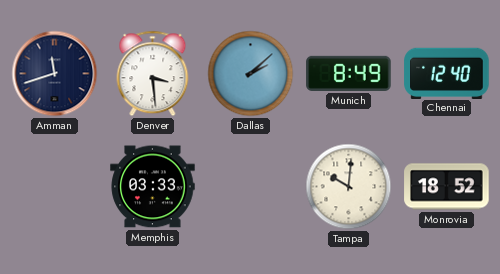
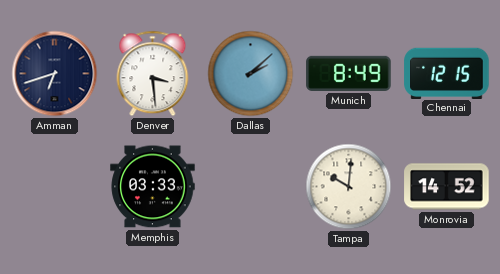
Amman: 11:42 -> 6:42
Chennai: 12:40 -> 12:15
Monrovia: 18:52 -> 14:52
